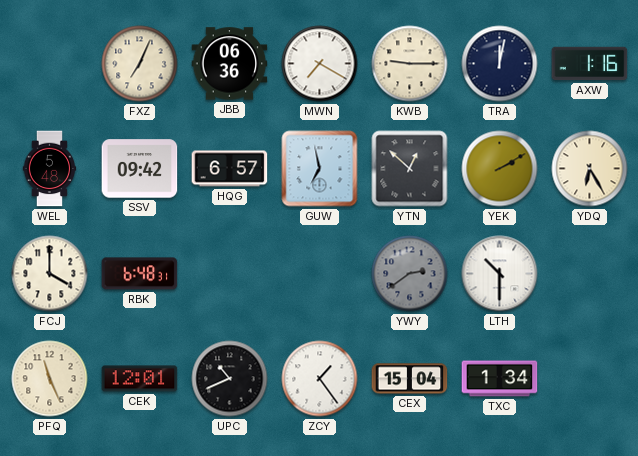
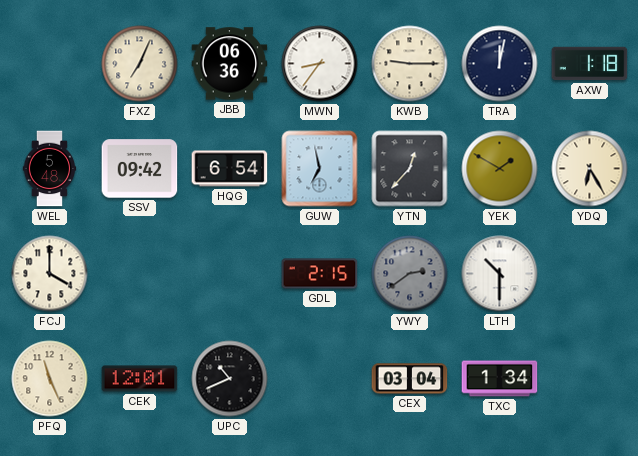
MWN: 7:20 -> 8:36
AXW: 1:16 -> 1:18
HQG: 6:57 -> 6:54
YTN: 12:52 -> 12:37
YEK: 2:10 -> 1:50
RBK: 6:48 -> none
GDL: none -> 2:15
ZCY: 1:24 -> none
CEX: 15:04 -> 03:04
